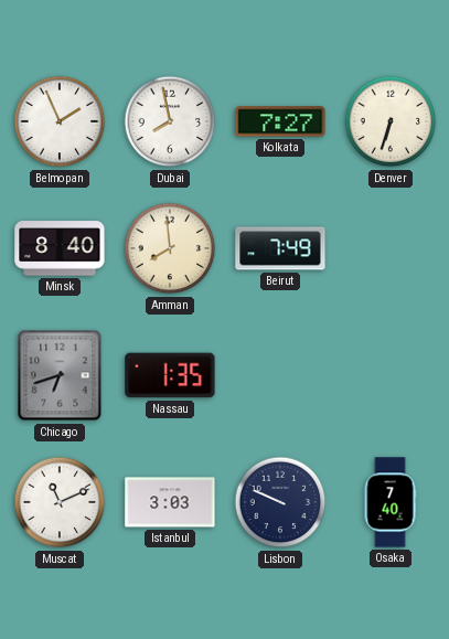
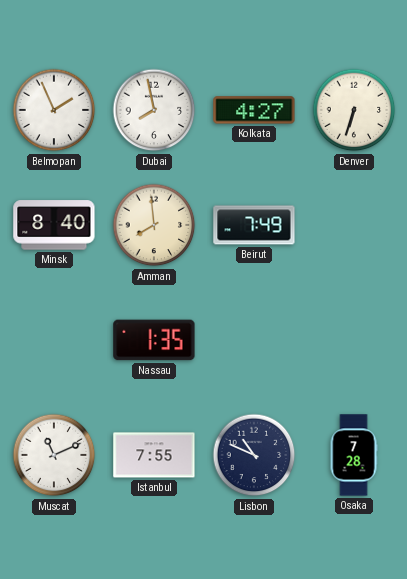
Kolkata: 7:27 -> 4:27
Chicago: 6:42 -> none
Istanbul: 3:03 -> 7:55
Lisbon: 9:49 -> 10:49
Osaka: 7:40 -> 7:28
